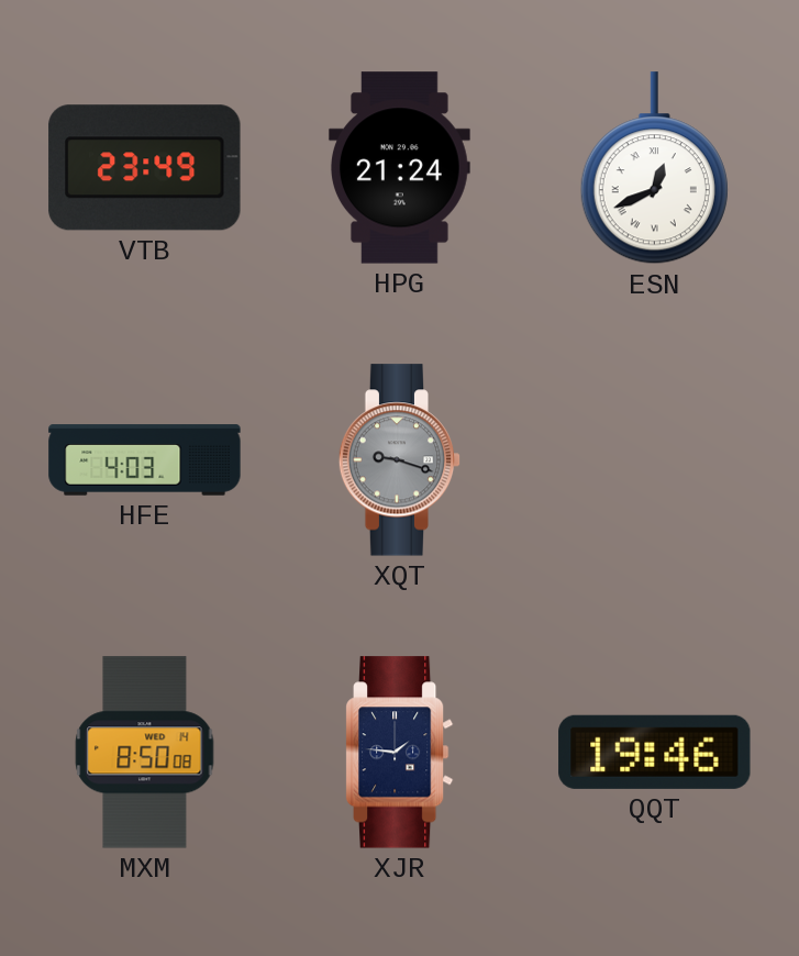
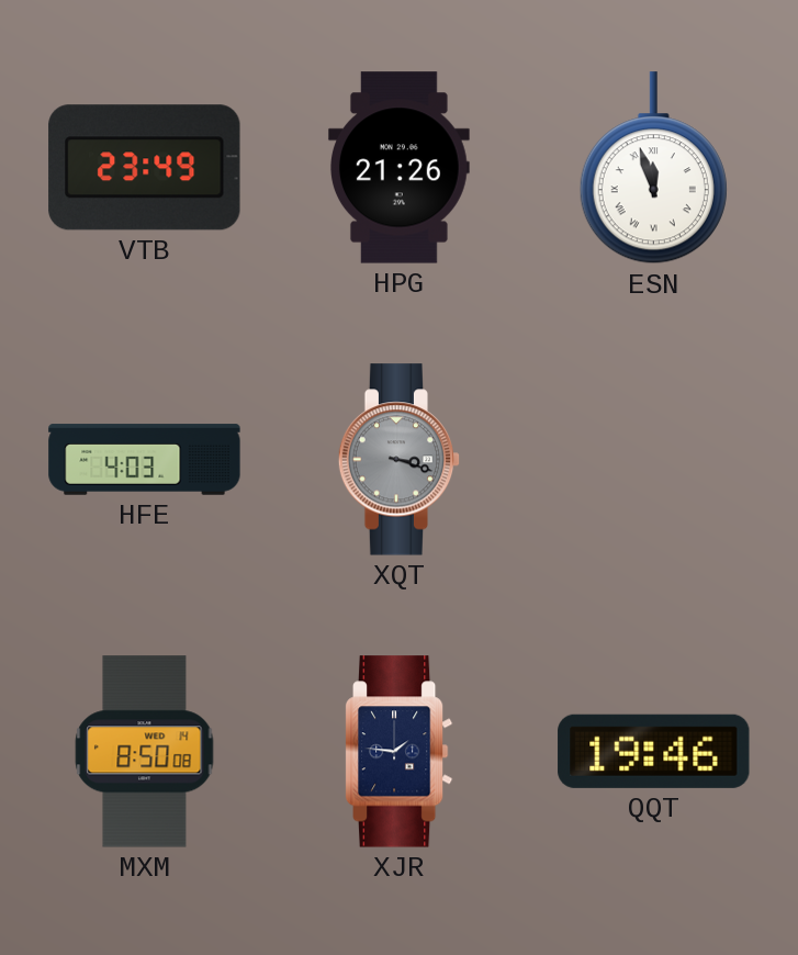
HPG: 21:24 -> 21:26
ESN: 12:41 -> 11:57
XQT: 9:18 -> 3:18
